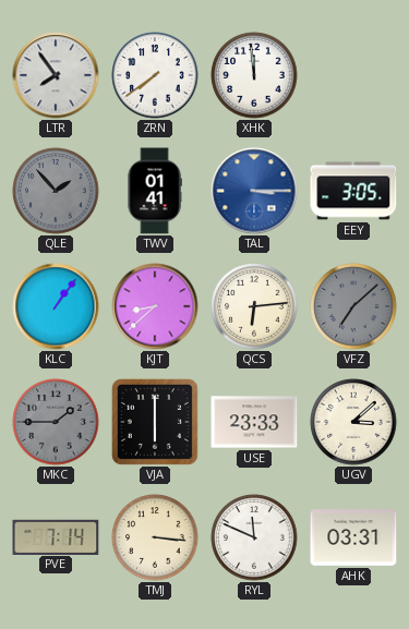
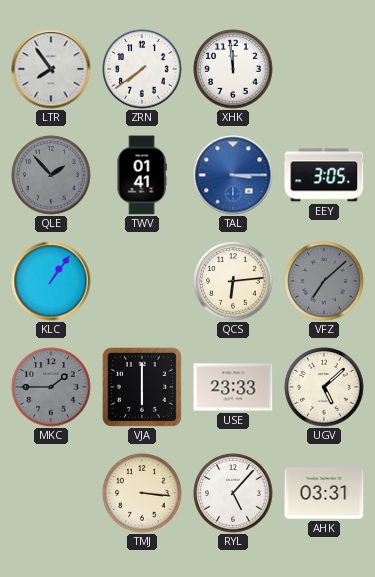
KJT: 8:38 -> none
UGV: 3:08 -> 5:08
PVE: 7:14 -> none
RYL: 11:49 -> 5:07
